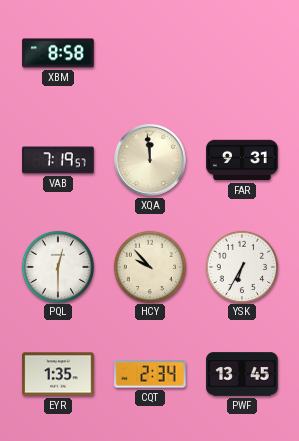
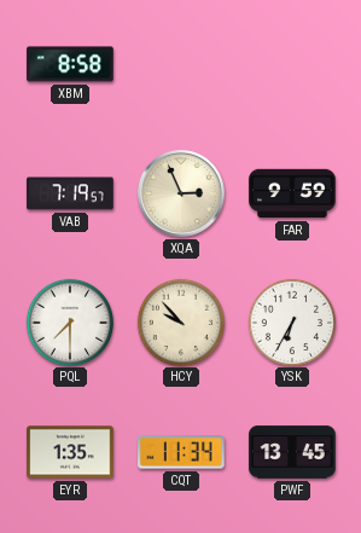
XQA: 11:59 -> 2:56
FAR: 9:31 -> 9:59
PQL: 12:30 -> 7:30
CQT: 2:34 -> 11:34
